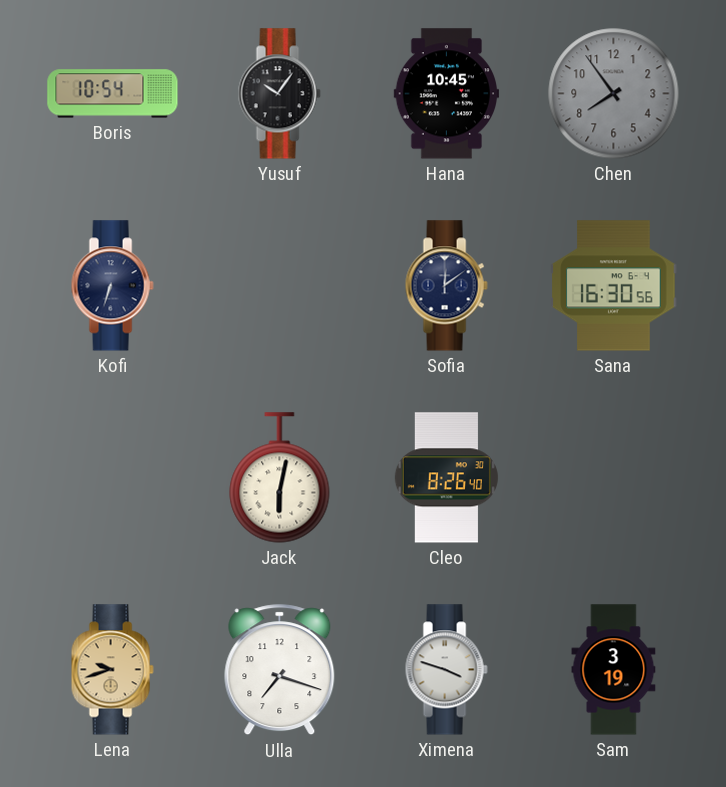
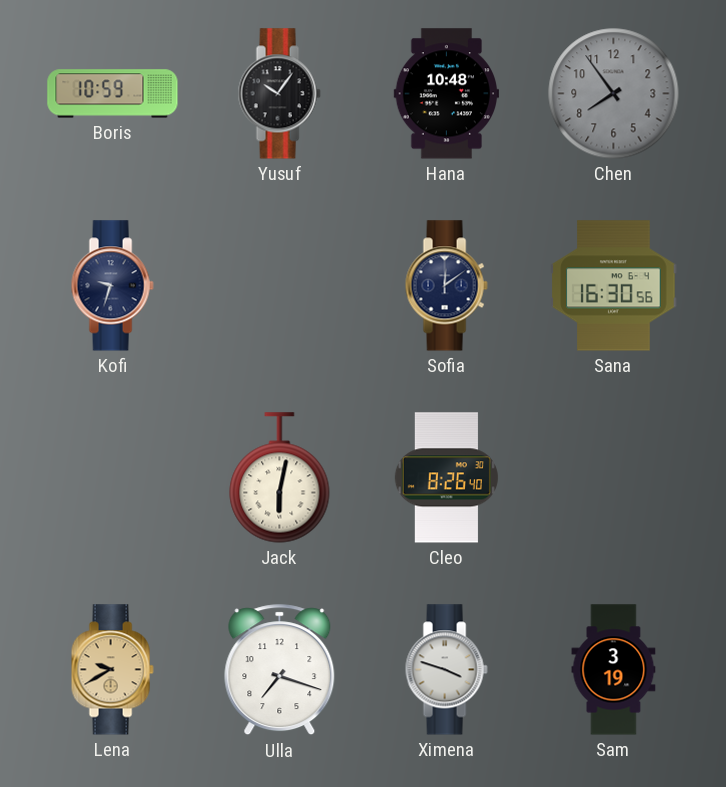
Boris: 10:54 -> 10:59
Hana: 10:45 -> 10:48
Kofi: 6:33 -> 9:33
Lena: 9:42 -> 9:40
